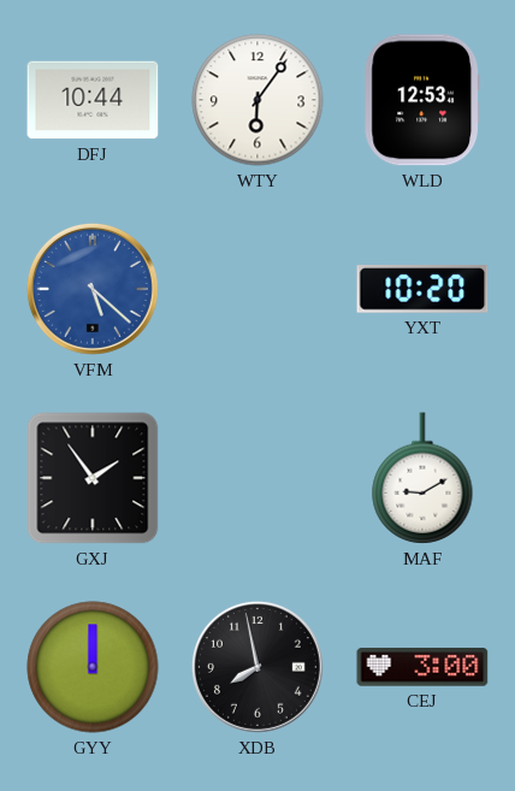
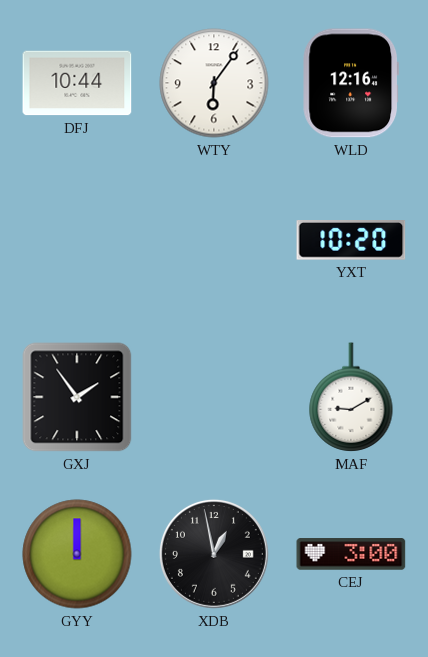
WLD: 12:53 -> 12:16
VFM: 5:22 -> none
XDB: 7:58 -> 12:58
